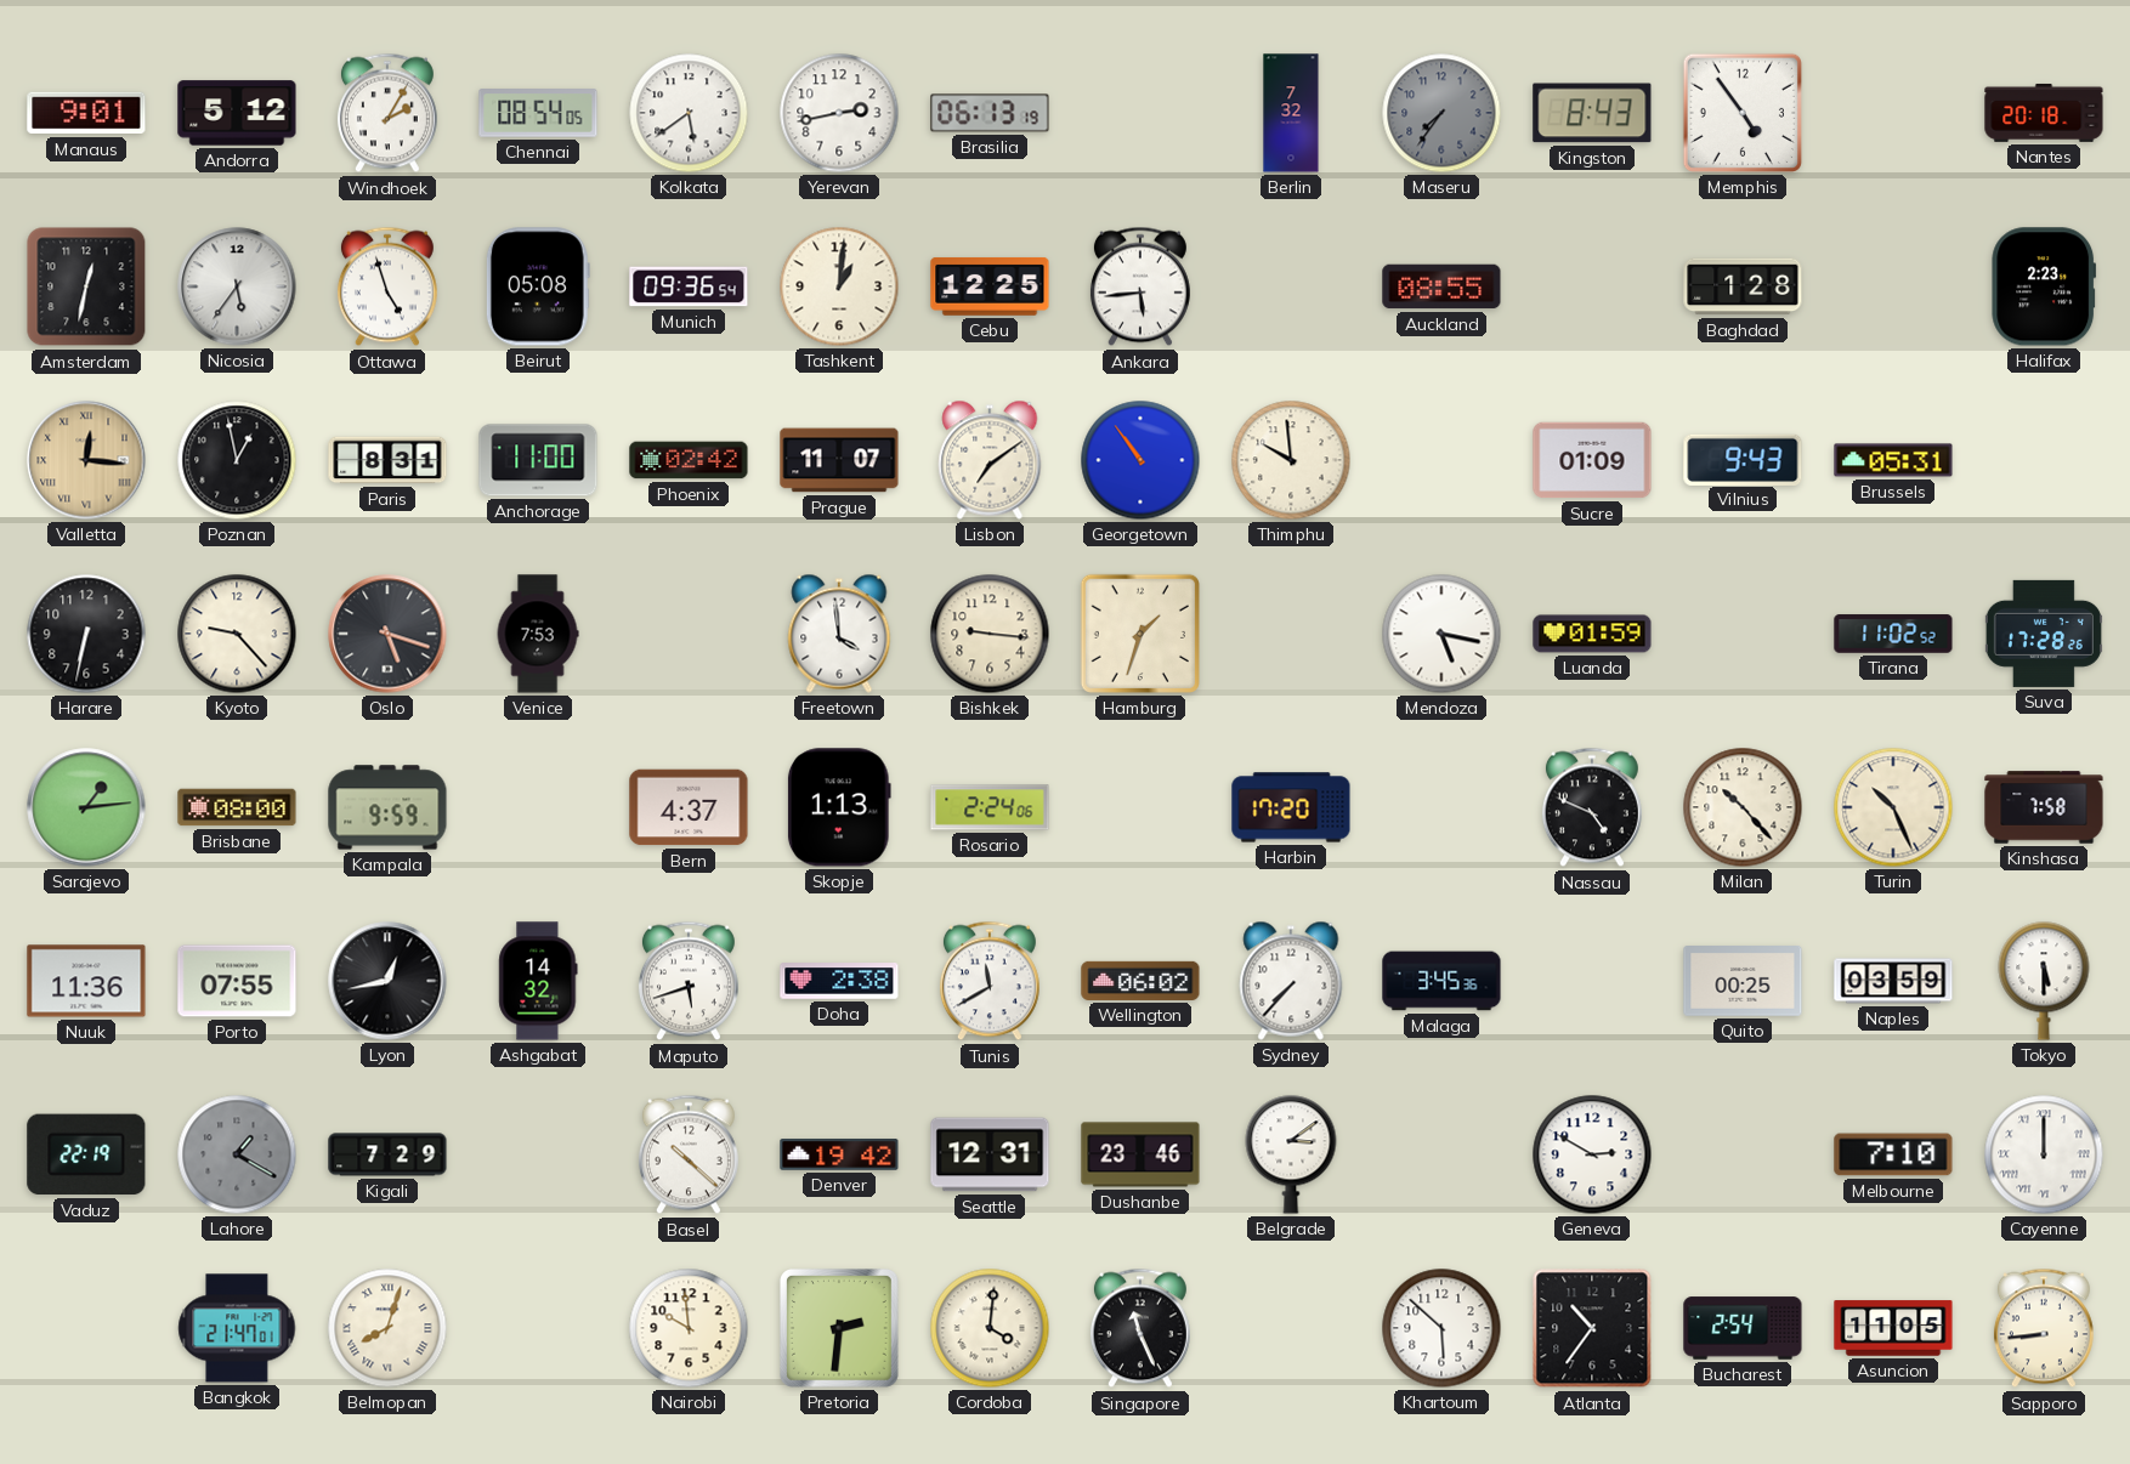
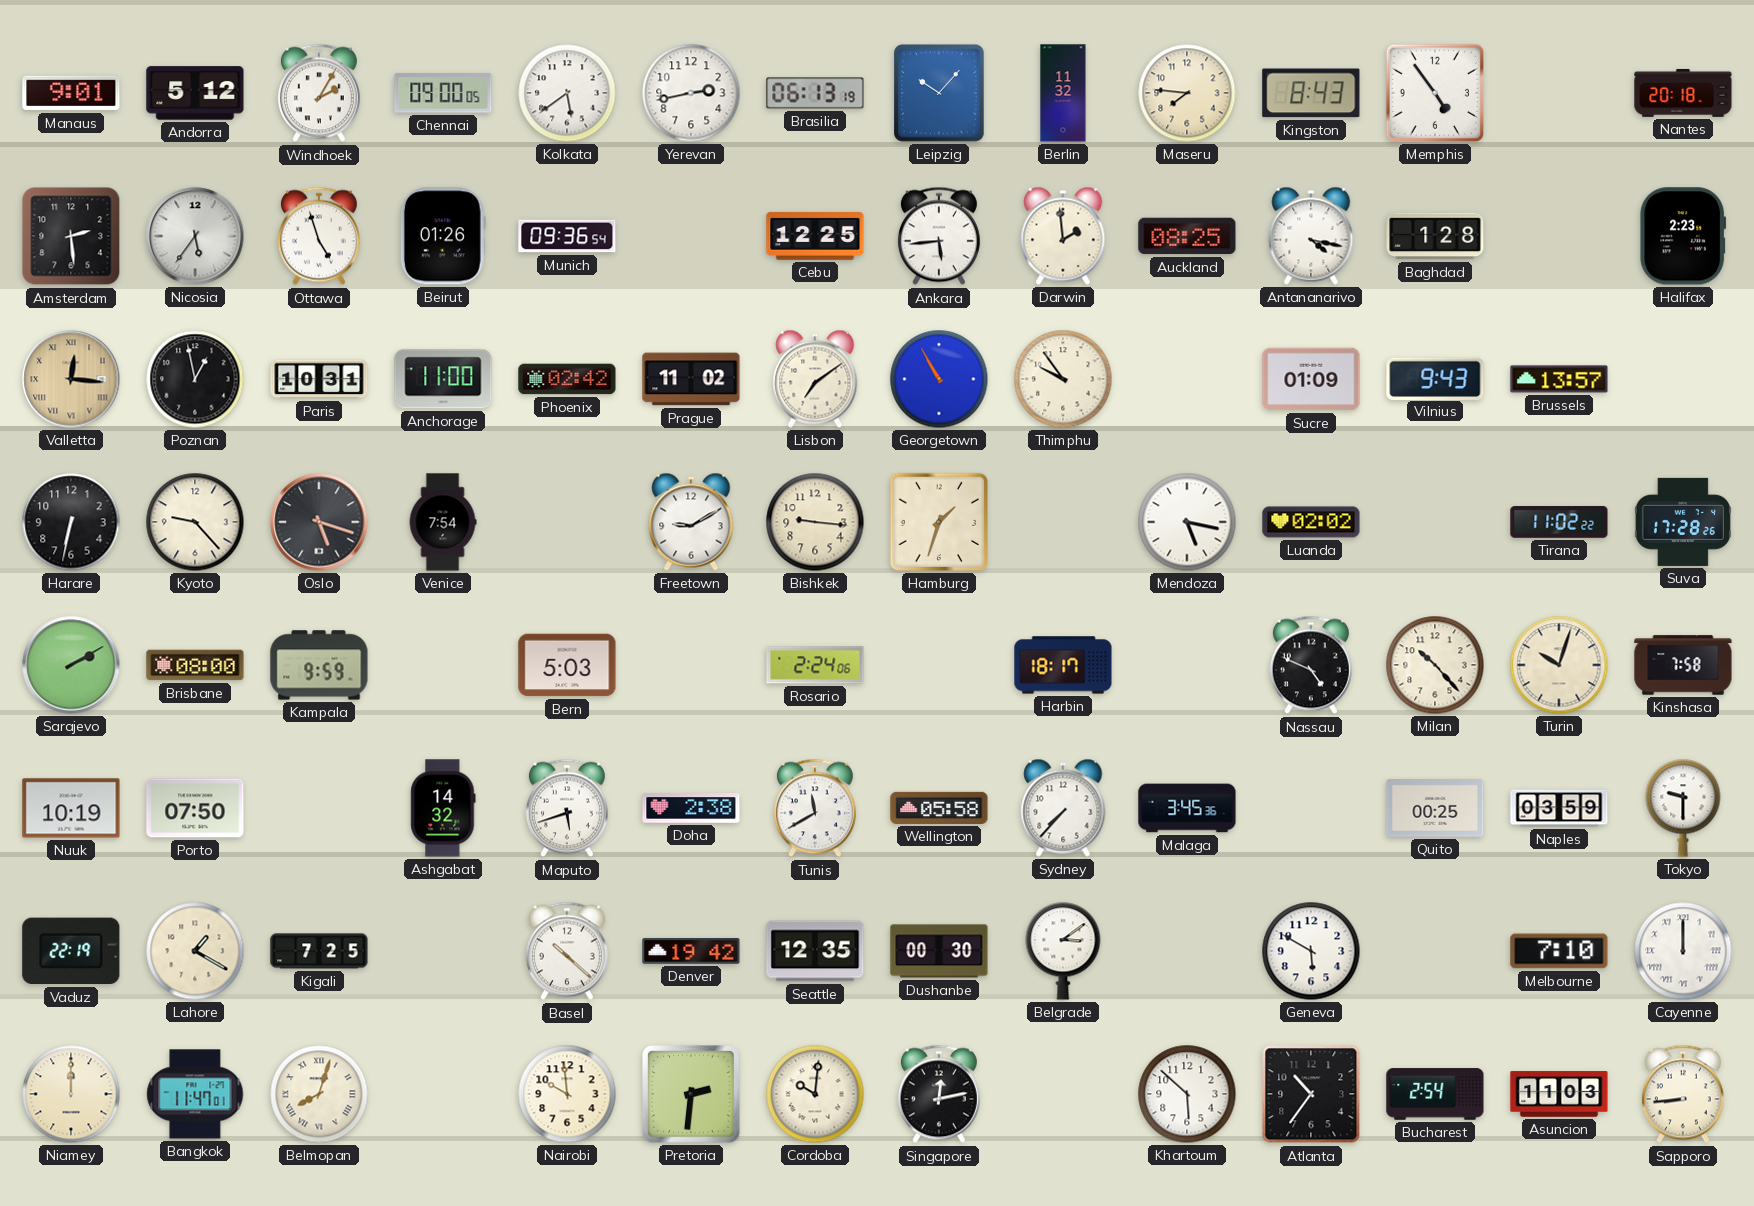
Chennai: 08:54 -> 09:00
Leipzig: none -> 10:07
Berlin: 7:32 -> 11:32
Maseru: 7:36 -> 7:46
Maseru dial: grey -> cream
Amsterdam: 12:32 -> 2:29
Beirut: 05:08 -> 01:26
Tashkent: 1:01 -> none
Darwin: none -> 1:59
Auckland: 08:55 -> 08:25
Antananarivo: none -> 4:17
Paris: 8:31 -> 10:31
Prague: 11:07 -> 11:02
Georgetown: 10:54 -> 10:55
Thimphu: 9:59 -> 9:54
Brussels: 05:31 -> 13:57
Venice: 7:53 -> 7:54
Freetown: 3:59 -> 9:10
Luanda: 01:59 -> 02:02
Tirana: 11:02:52 -> 11:02:22
Sarajevo: 1:14 -> 2:10
Bern: 4:37 -> 5:03
Skopje: 1:13 -> none
Harbin: 17:20 -> 18:17
Turin: 10:26 -> 10:03
Nuuk: 11:36 -> 10:19
Porto: 07:55 -> 07:50
Lyon: 12:43 -> none
Wellington: 06:02 -> 05:58
Tokyo: 5:30 -> 9:30
Lahore dial: grey -> cream
Kigali: 7:29 -> 7:25
Seattle: 12:31 -> 12:35
Dushanbe: 23:46 -> 00:30
Geneva: 2:50 -> 5:50
Niamey: none -> 12:00
Bangkok: 21:47 -> 11:47
Cordoba: 4:01 -> 10:01
Singapore: 11:26 -> 12:13
Asuncion: 11:05 -> 11:03
